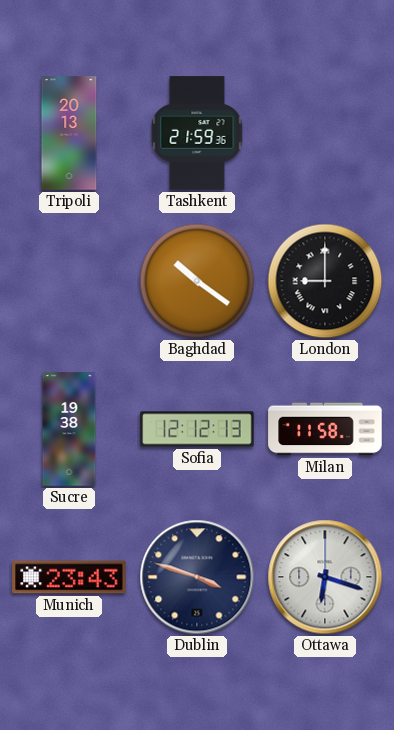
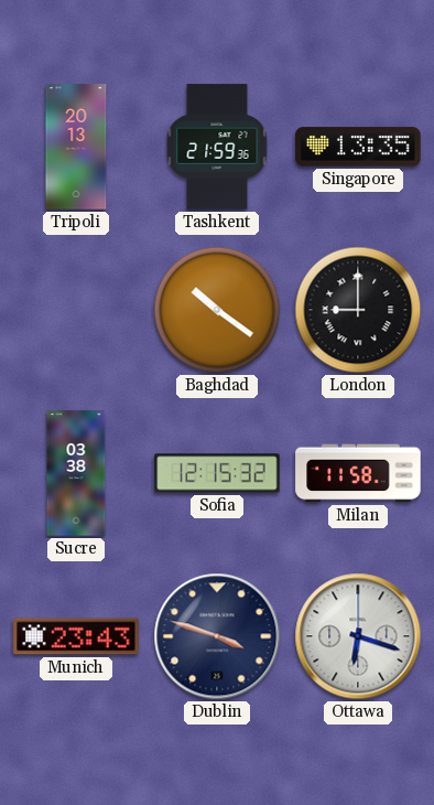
Singapore: none -> 13:35
Sucre: 19:38 -> 03:38
Sofia: 12:12 -> 12:15
